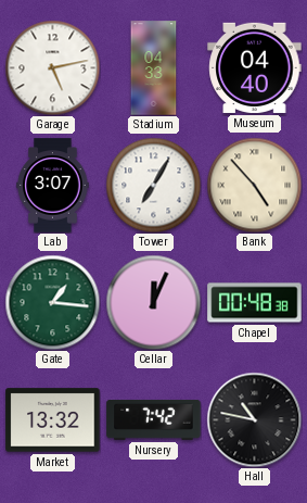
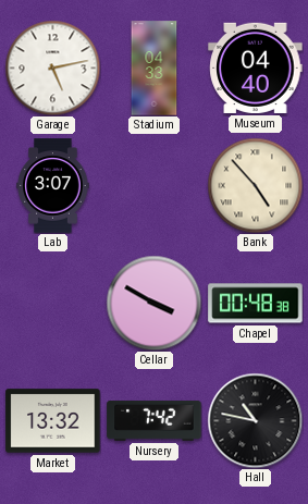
Tower: 7:05 -> none
Gate: 1:16 -> none
Cellar: 12:04 -> 3:50
